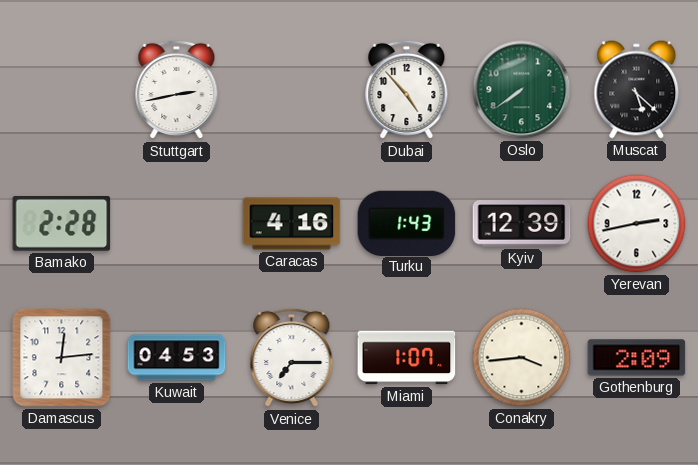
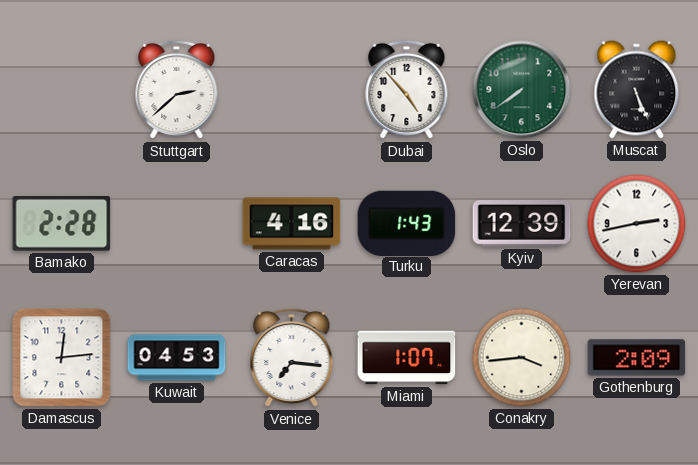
Stuttgart: 2:43 -> 2:38
Muscat: 5:22 -> 5:26
Venice: 7:15 -> 7:16
